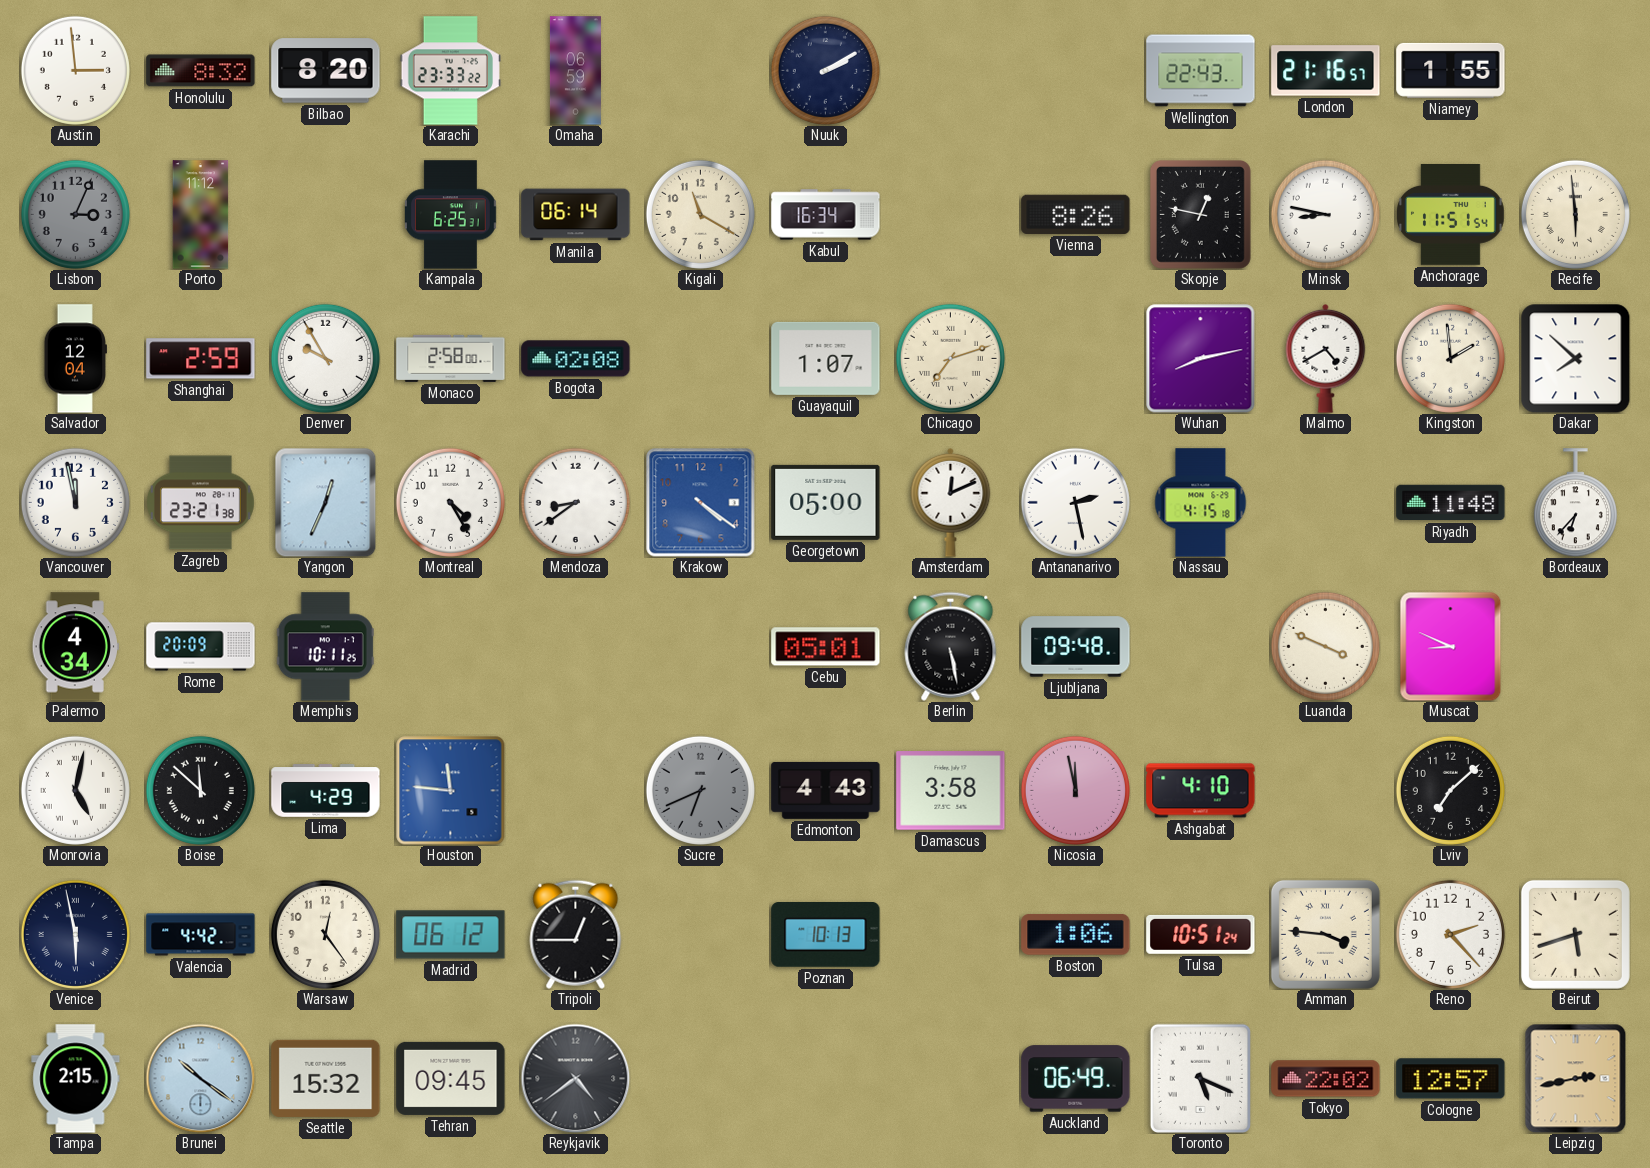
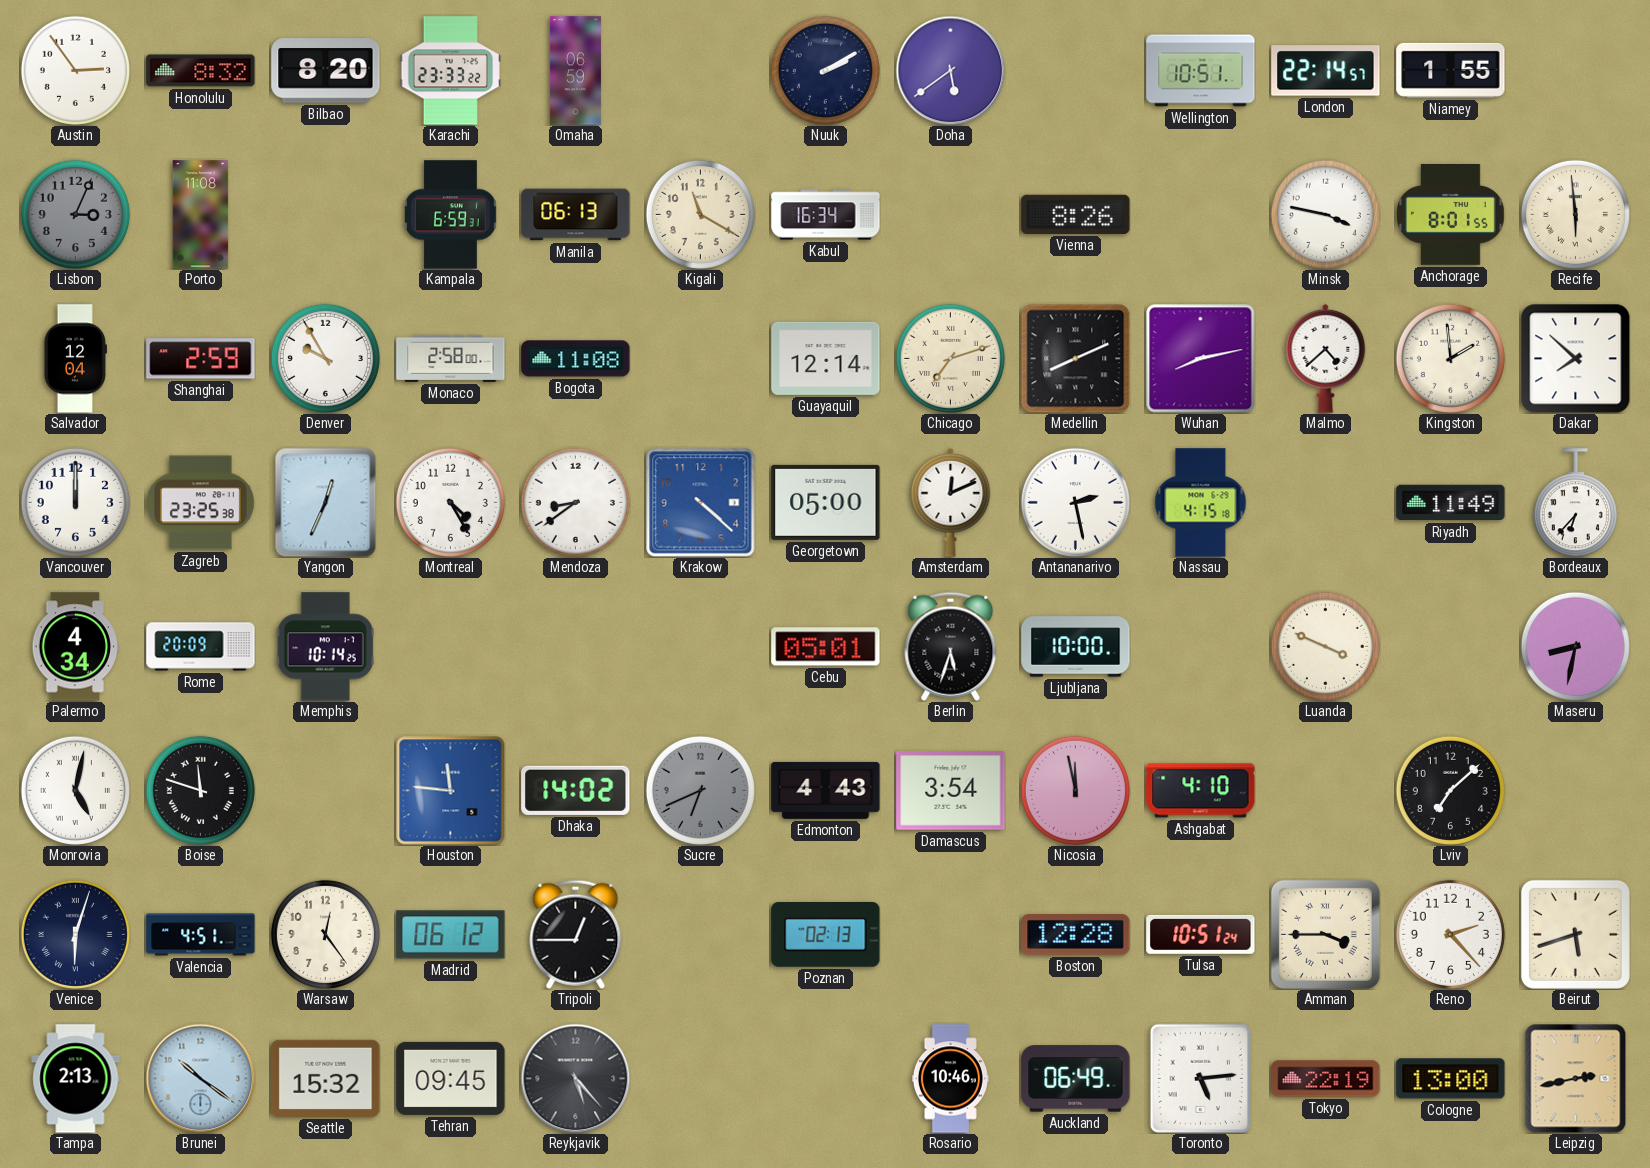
Austin: 2:59 -> 2:54
Doha: none -> 5:39
Wellington: 22:43 -> 10:51
London: 21:16 -> 22:14
Porto: 11:12 -> 11:08
Kampala: 6:25 -> 6:59
Manila: 06:14 -> 06:13
Skopje: 12:47 -> none
Minsk: 8:47 -> 3:47
Anchorage: 11:51 -> 8:01
Bogota: 02:08 -> 11:08
Guayaquil: 1:07 -> 12:14
Medellin: none -> 8:11
Malmo: 4:40 -> 4:38
Vancouver: 11:58 -> 12:00
Zagreb: 23:21 -> 23:25
Krakow: 4:21 -> 4:22
Riyadh: 11:48 -> 11:49
Memphis: 10:11 -> 10:14
Berlin: 5:28 -> 5:33
Ljubljana: 09:48 -> 10:00
Muscat: 8:49 -> none
Maseru: none -> 8:32
Boise: 11:52 -> 11:48
Lima: 4:29 -> none
Dhaka: none -> 14:02
Damascus: 3:58 -> 3:54
Venice: 5:58 -> 6:03
Valencia: 4:42 -> 4:51
Poznan: 10:13 -> 02:13
Boston: 1:06 -> 12:28
Amman: 3:46 -> 3:45
Tampa: 2:15 -> 2:13
Reykjavik: 4:39 -> 5:23
Rosario: none -> 10:46
Toronto: 5:19 -> 5:14
Tokyo: 22:02 -> 22:19
Cologne: 12:57 -> 13:00
